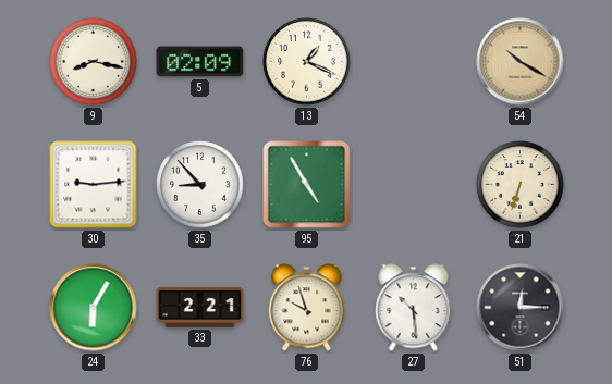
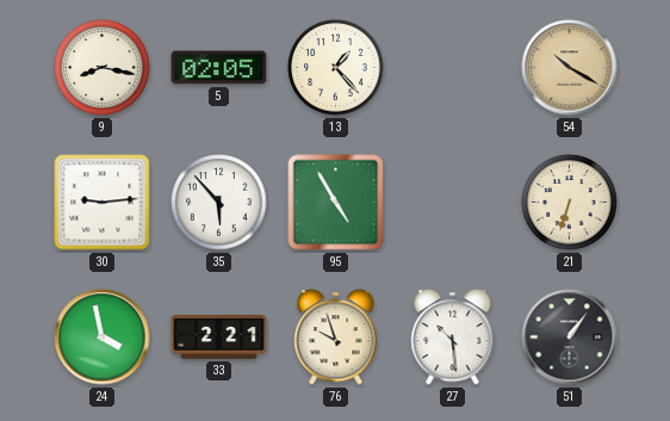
5: 02:09 -> 02:05
13: 1:19 -> 1:23
35: 8:53 -> 5:53
24: 6:05 -> 3:58
51: 12:15 -> 1:06
